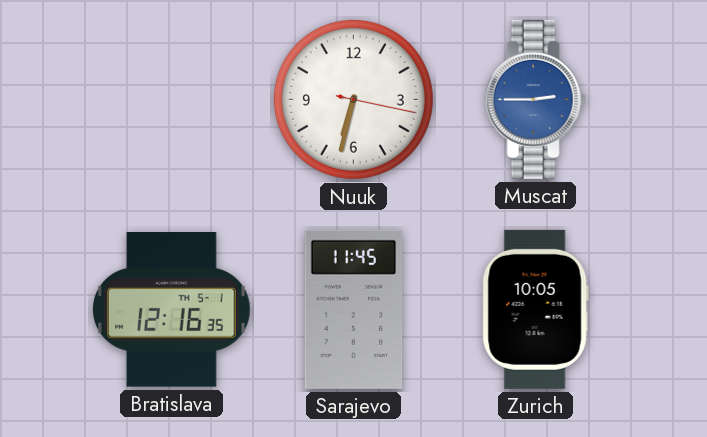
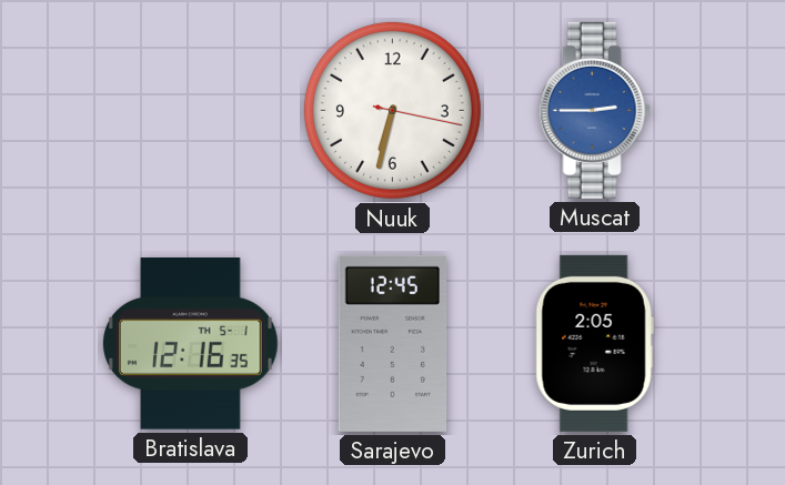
Sarajevo: 11:45 -> 12:45
Zurich: 10:05 -> 2:05
